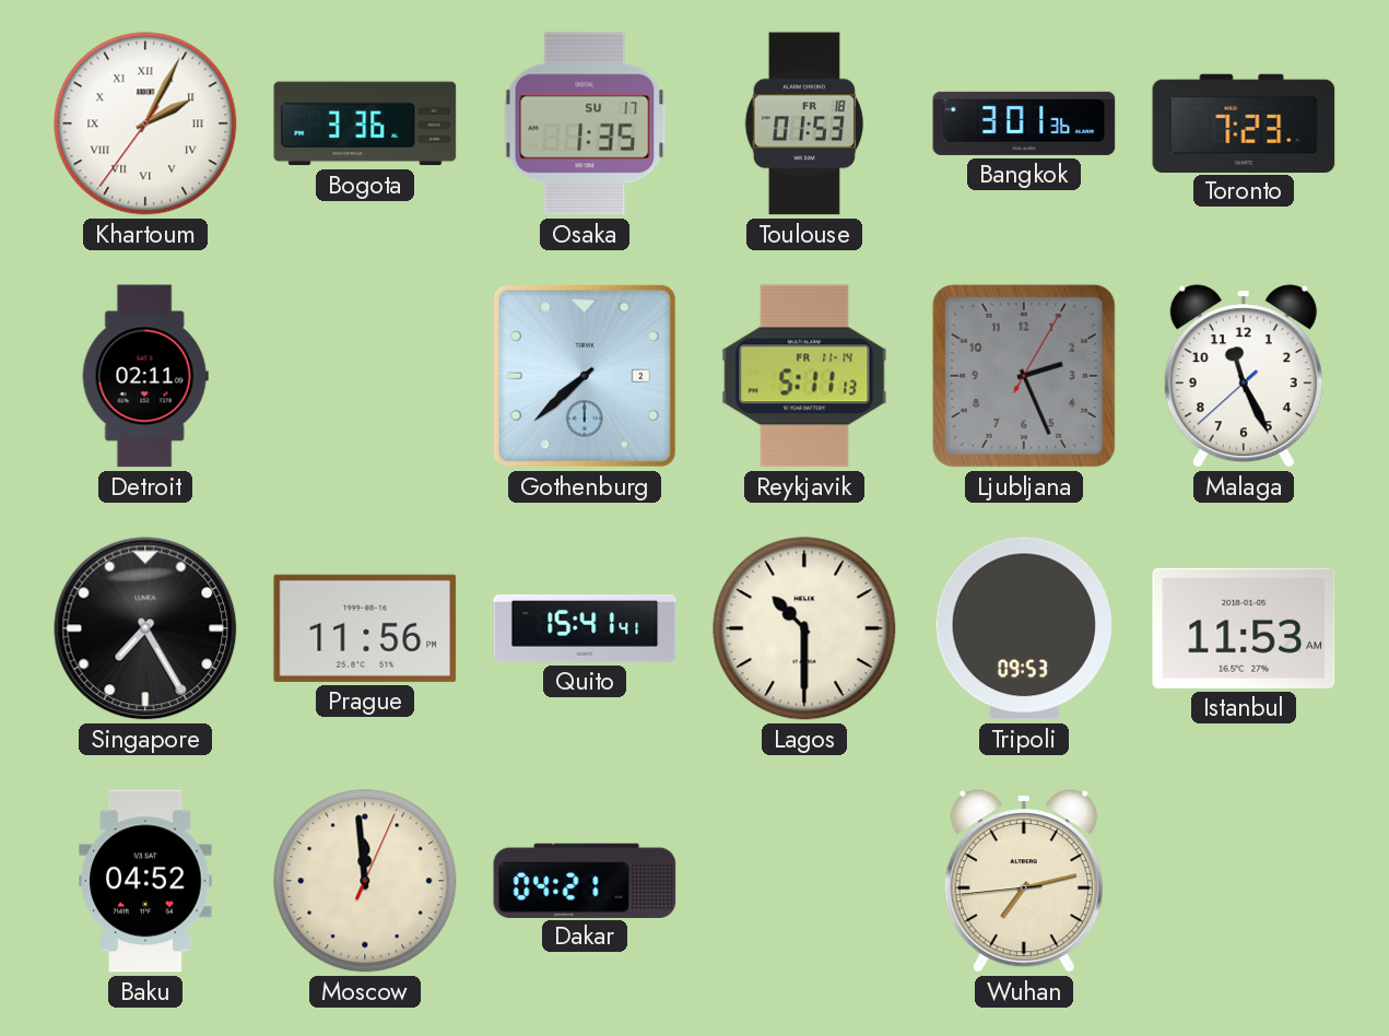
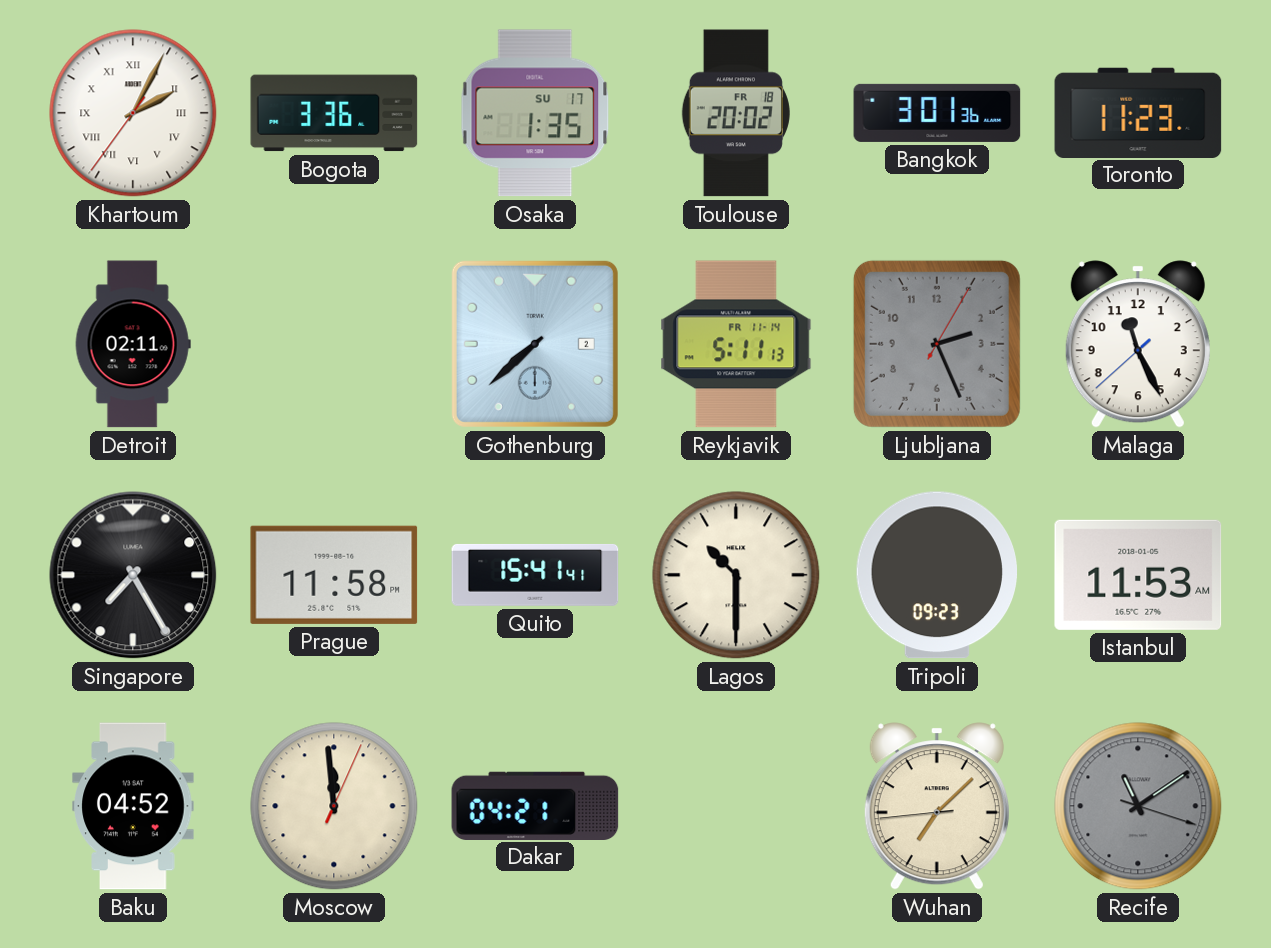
Toulouse: 01:53 -> 20:02
Toronto: 7:23 -> 11:23
Prague: 11:56 -> 11:58
Tripoli: 09:53 -> 09:23
Wuhan: 7:12 -> 7:07
Recife: none -> 11:09
